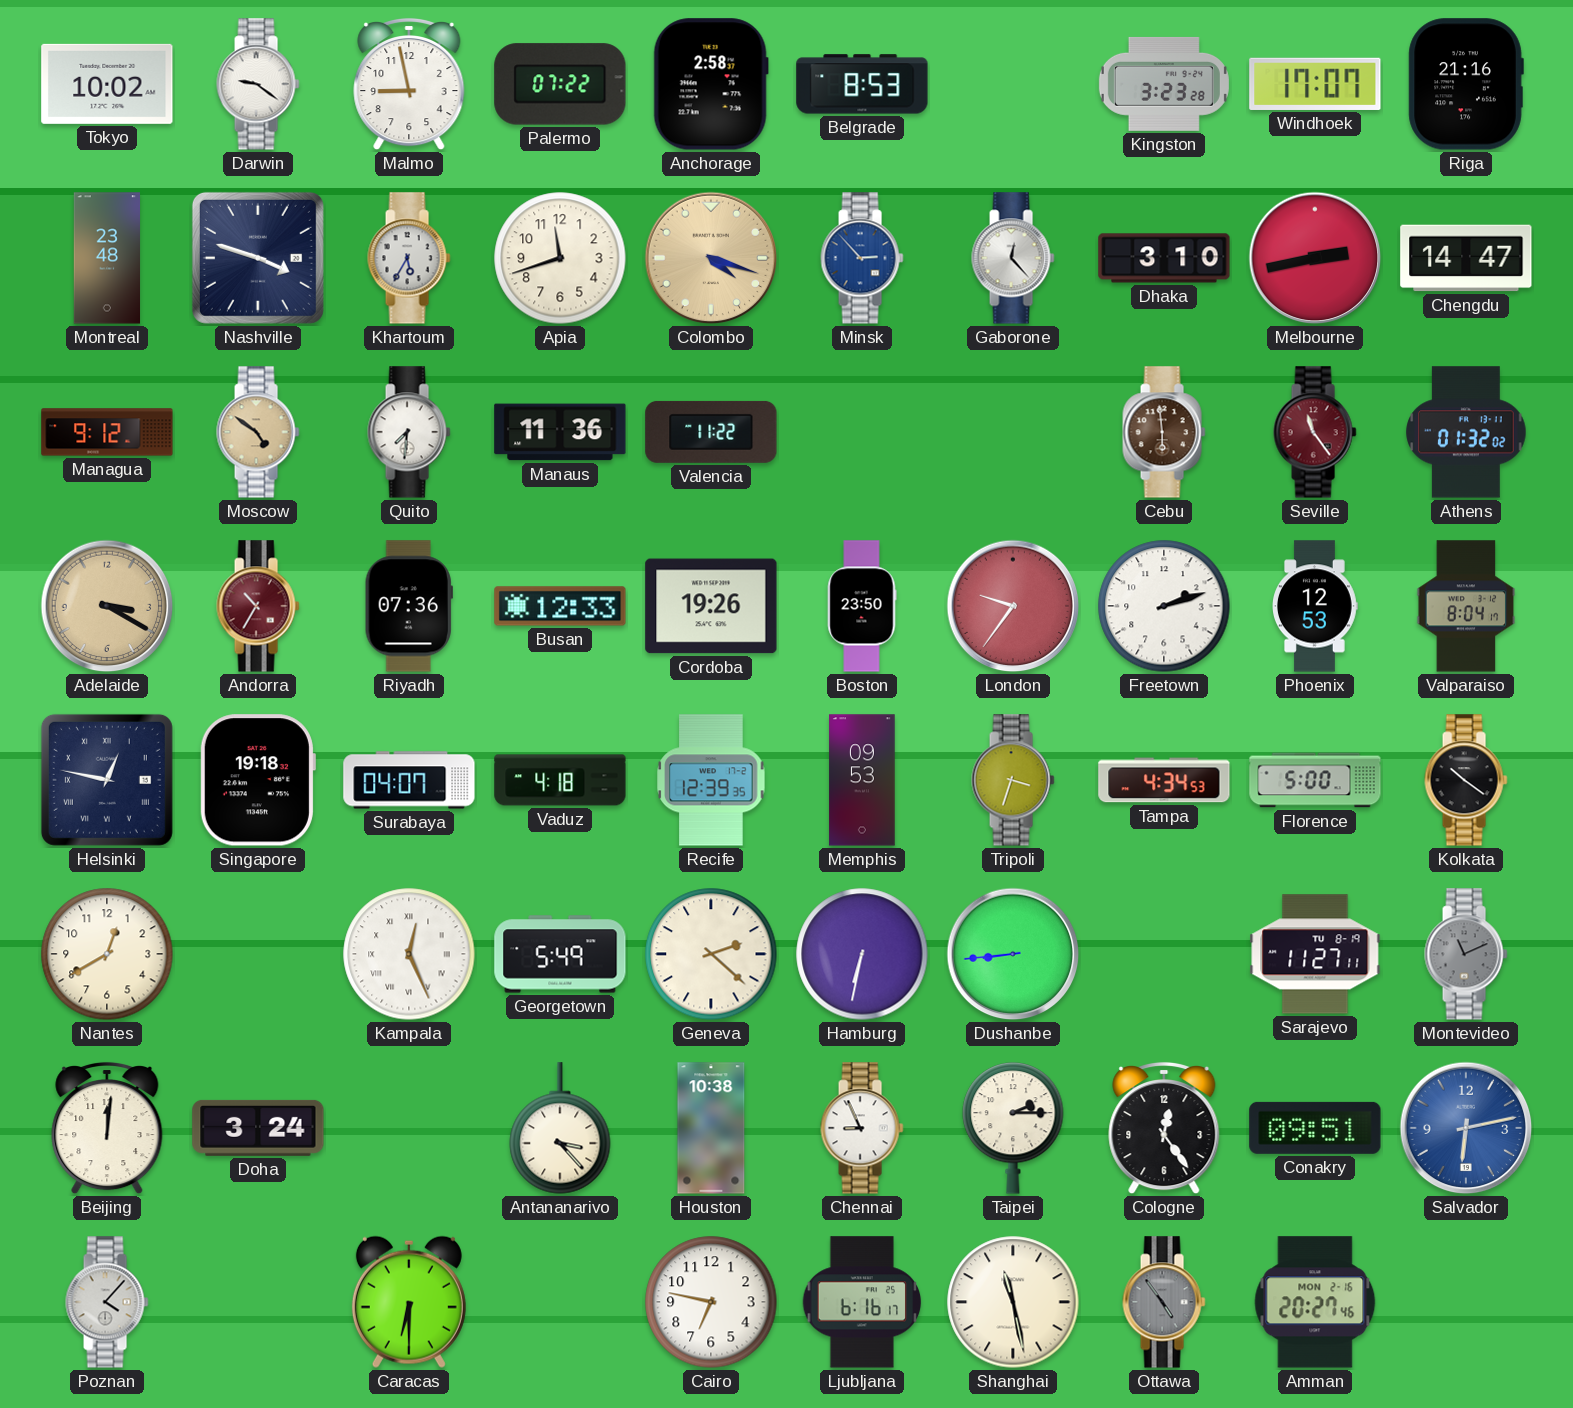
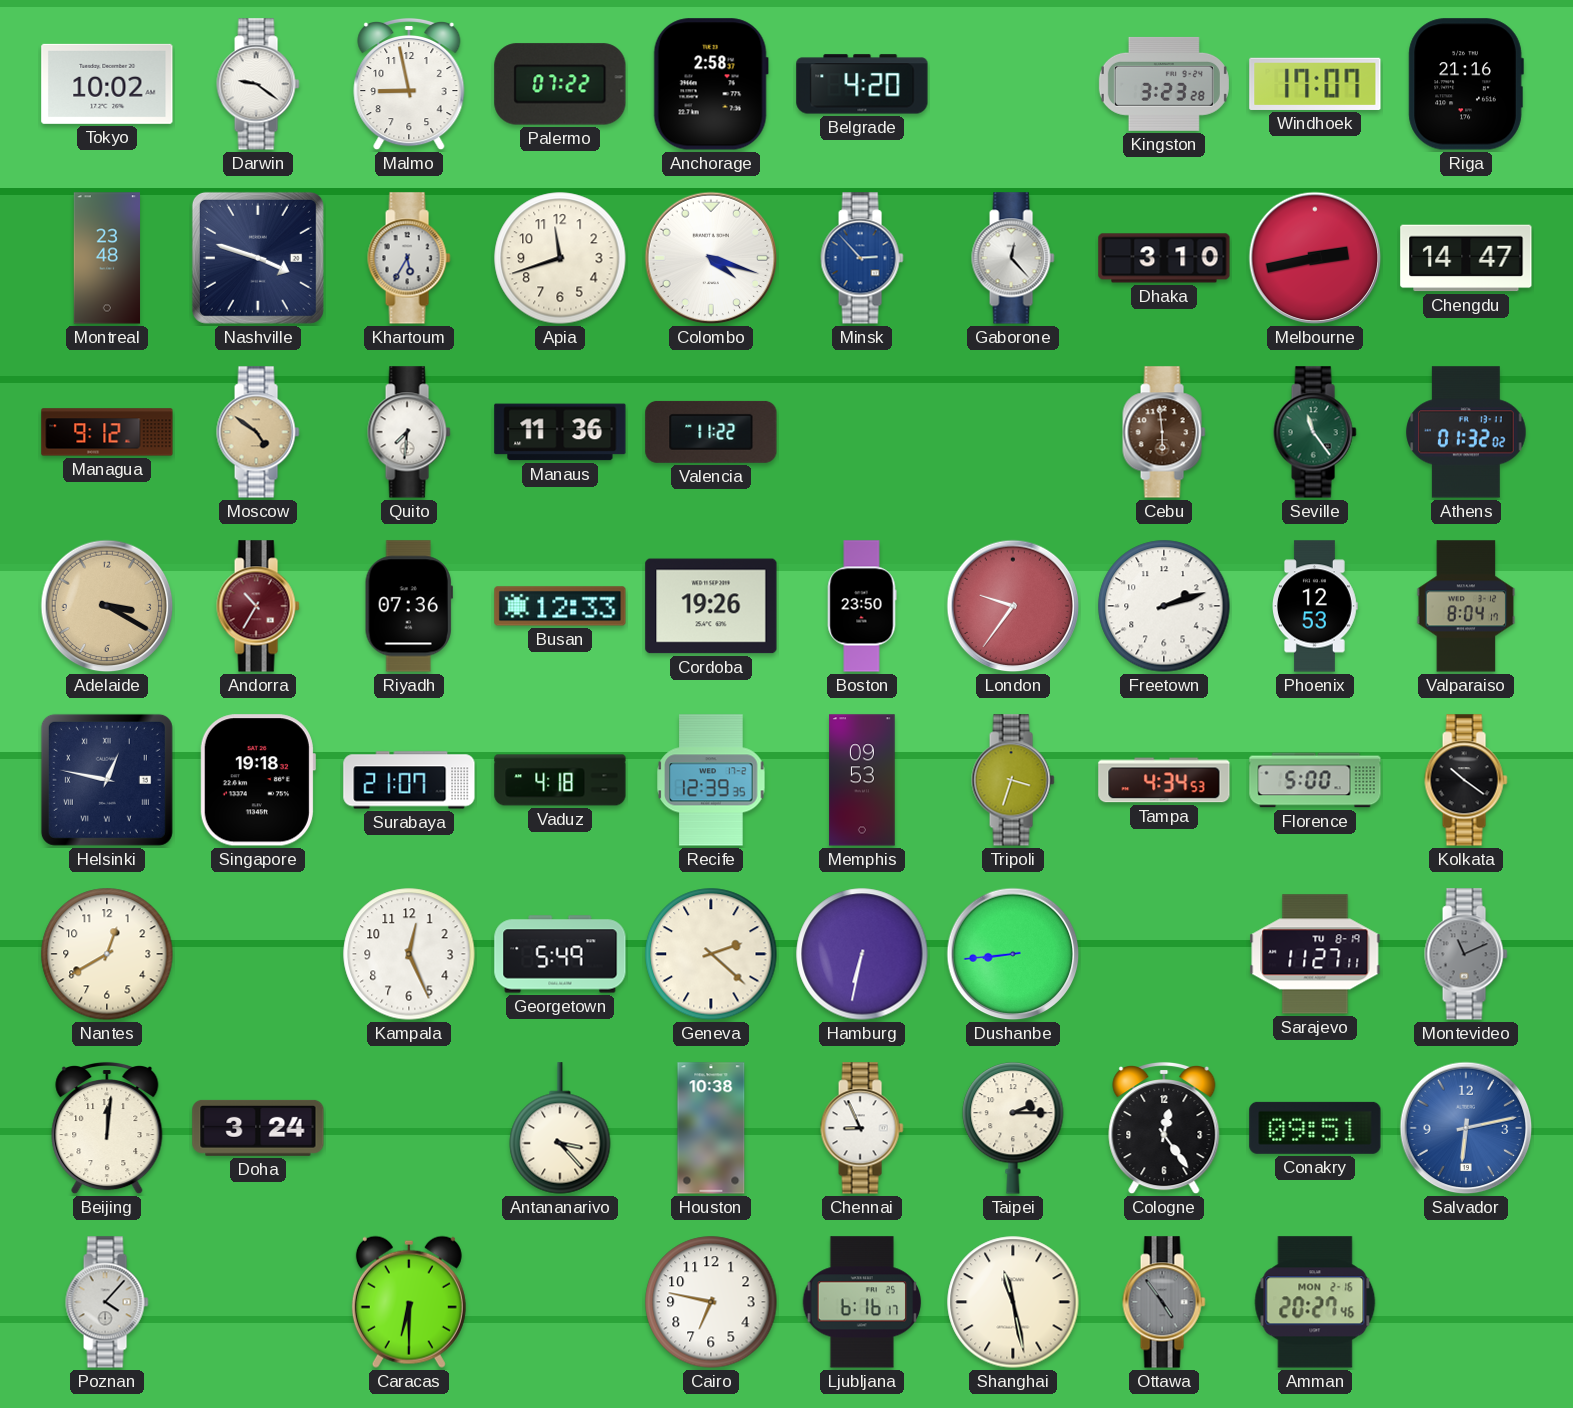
Belgrade: 8:53 -> 4:20
Colombo dial: champagne -> white
Seville dial: burgundy -> green
Surabaya: 04:07 -> 21:07
Kampala numerals: Roman -> Arabic
